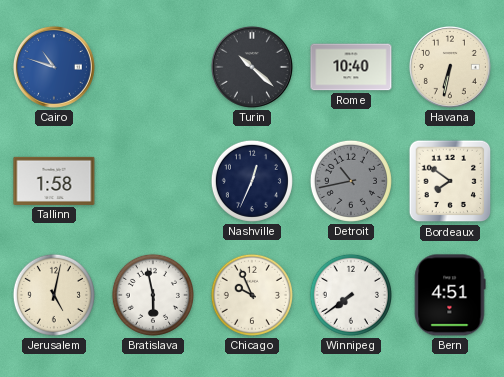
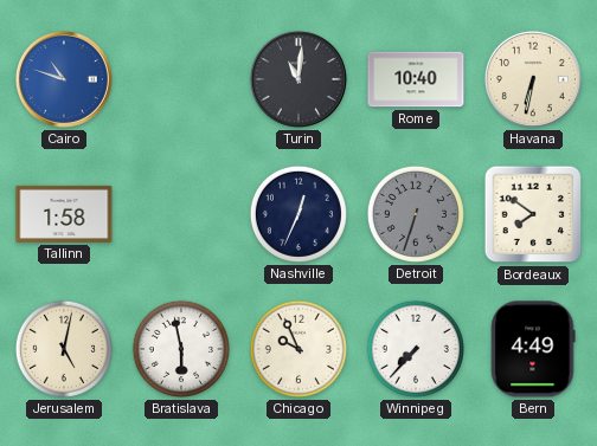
Turin: 10:22 -> 11:01
Detroit: 10:43 -> 6:33
Winnipeg: 7:39 -> 7:37
Bern: 4:51 -> 4:49
